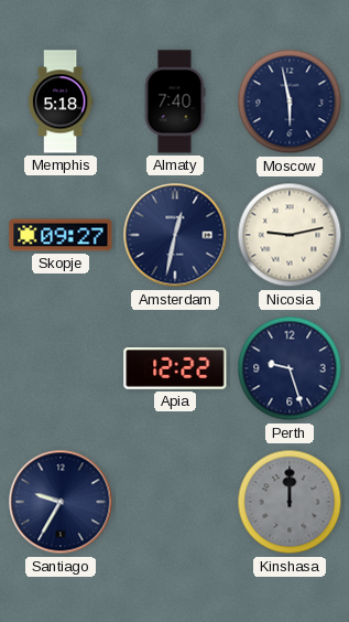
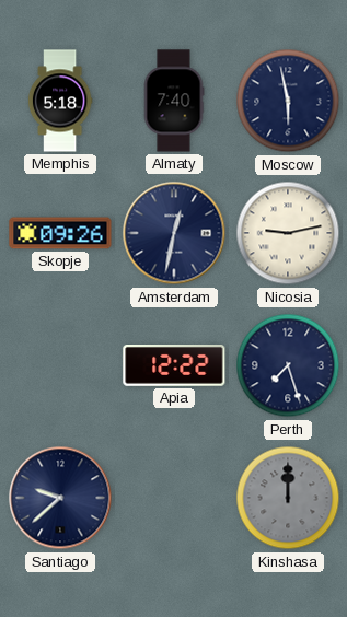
Skopje: 09:27 -> 09:26
Perth: 9:27 -> 7:27
Santiago: 9:35 -> 9:38
